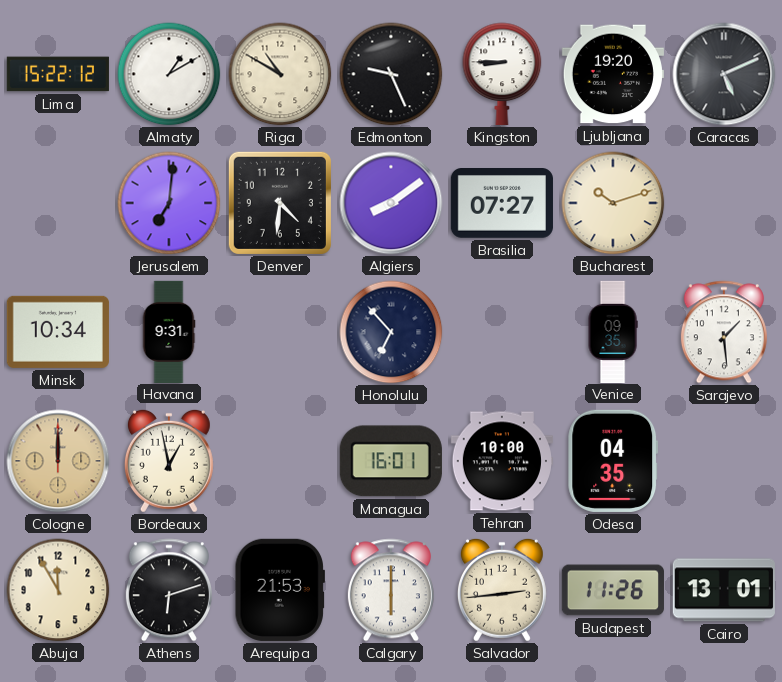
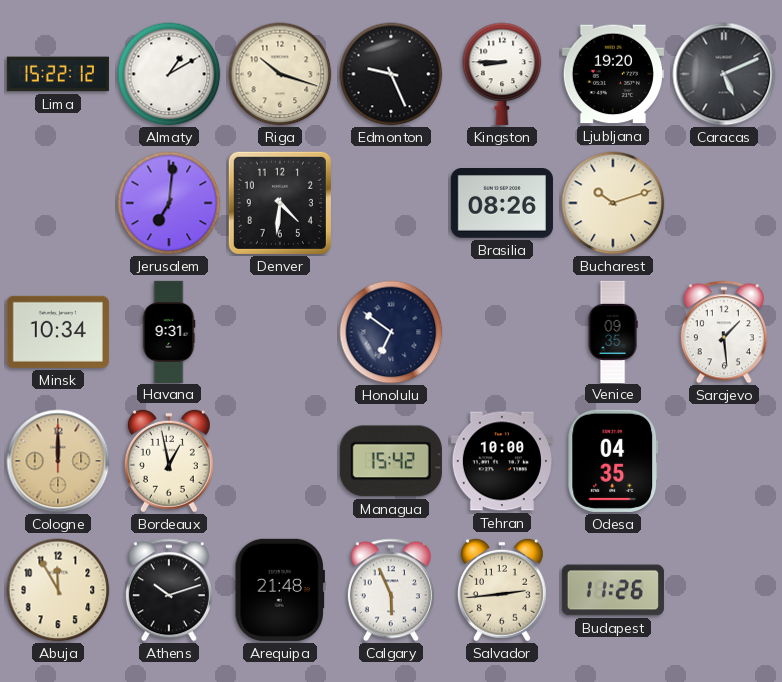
Riga: 10:50 -> 10:18
Algiers: 8:09 -> none
Brasilia: 07:27 -> 08:26
Honolulu: 6:53 -> 6:51
Managua: 16:01 -> 15:42
Athens: 6:12 -> 10:12
Arequipa: 21:53 -> 21:48
Calgary: 6:00 -> 5:56
Cairo: 13:01 -> none
